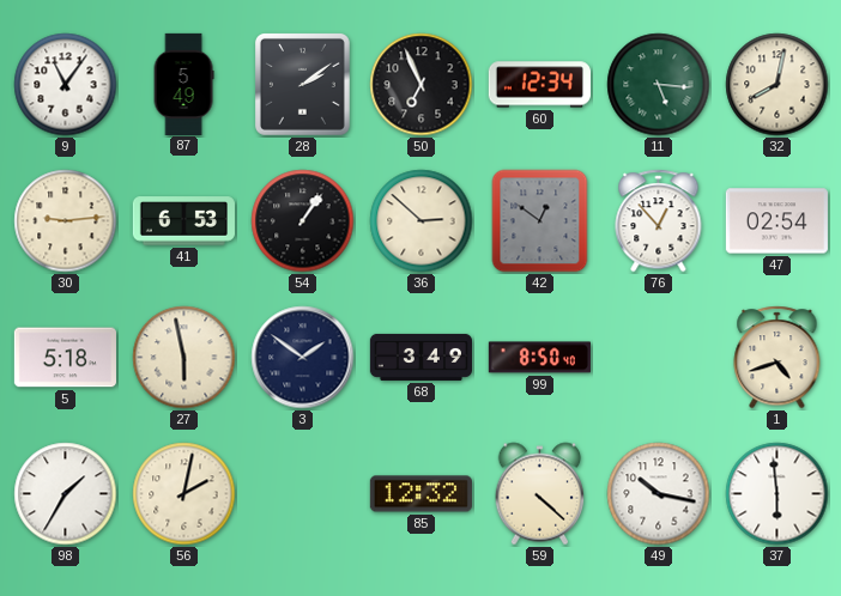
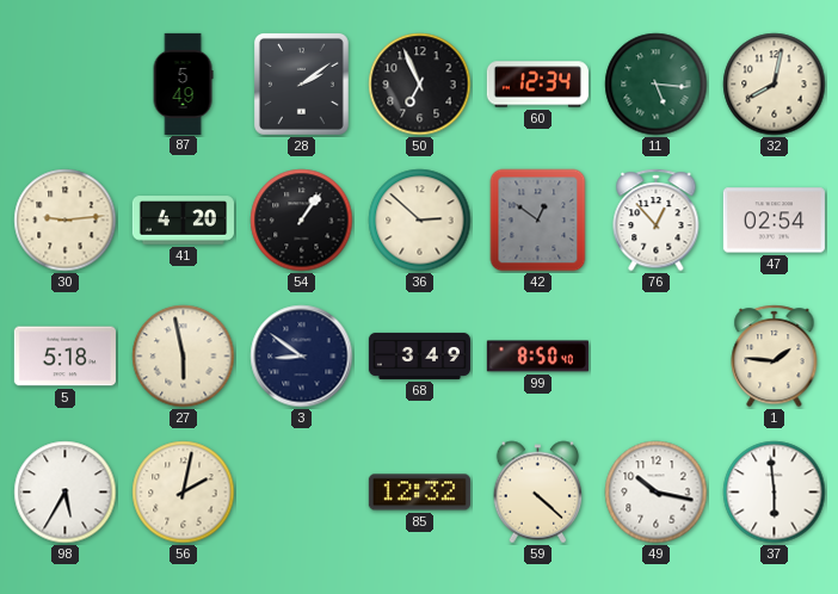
9: 11:06 -> none
41: 6:53 -> 4:20
3: 1:51 -> 8:51
1: 4:42 -> 1:46
98: 1:35 -> 5:35
